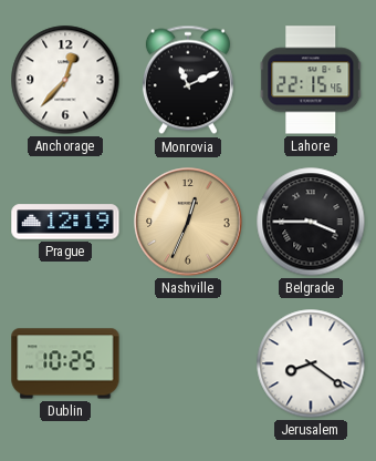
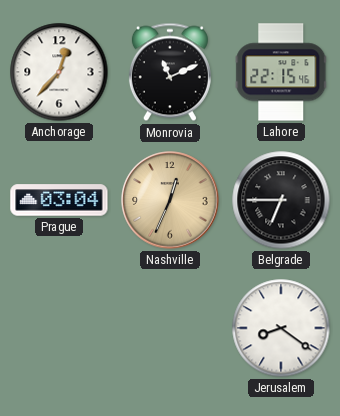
Prague: 12:19 -> 03:04
Belgrade: 3:45 -> 6:45
Dublin: 10:25 -> none
